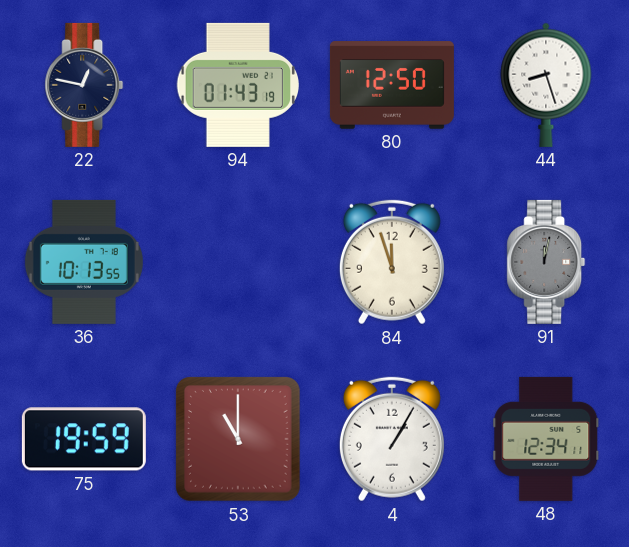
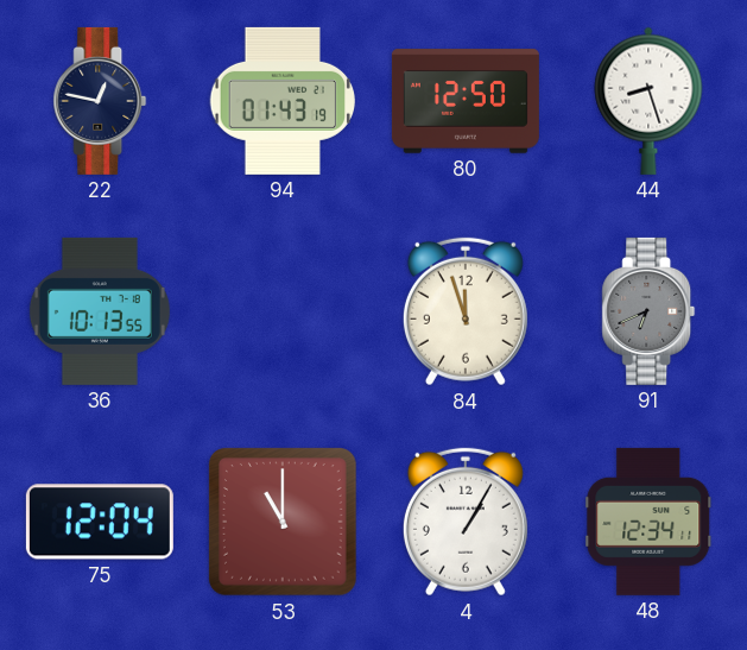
91: 12:02 -> 6:41
75: 19:59 -> 12:04
